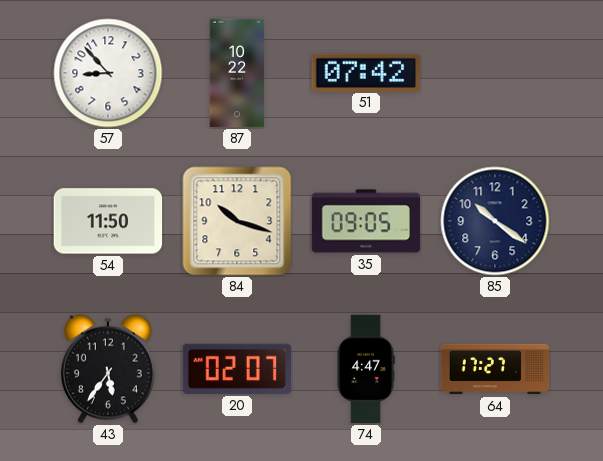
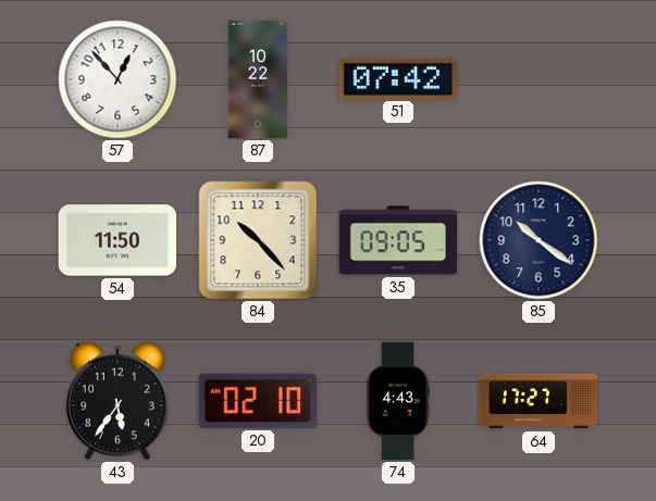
57: 8:53 -> 12:53
84: 10:18 -> 10:23
20: 02:07 -> 02:10
74: 4:47 -> 4:43
